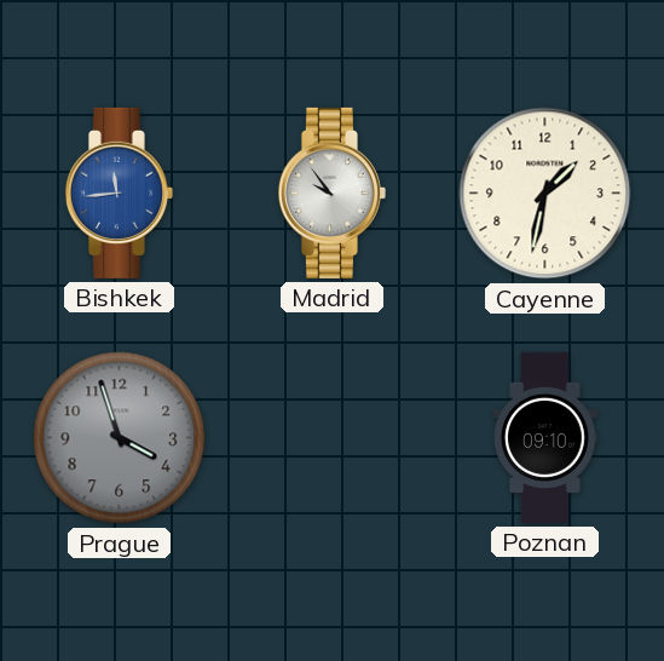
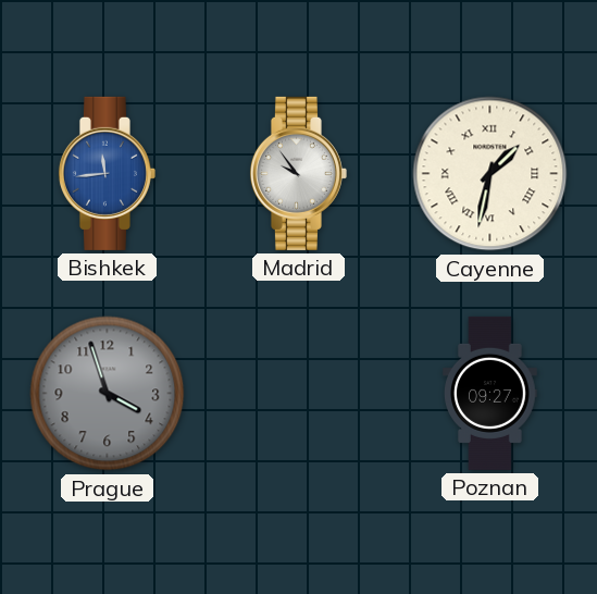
Cayenne numerals: Arabic -> Roman
Poznan: 09:10 -> 09:27
